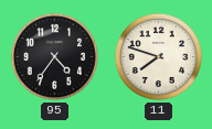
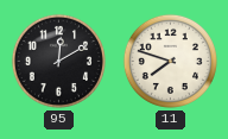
95: 4:36 -> 12:10
